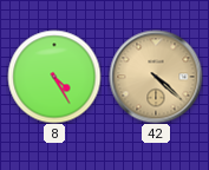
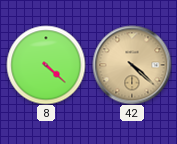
8: 4:25 -> 4:22
